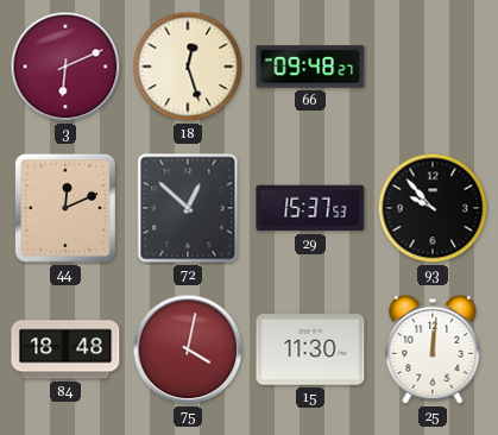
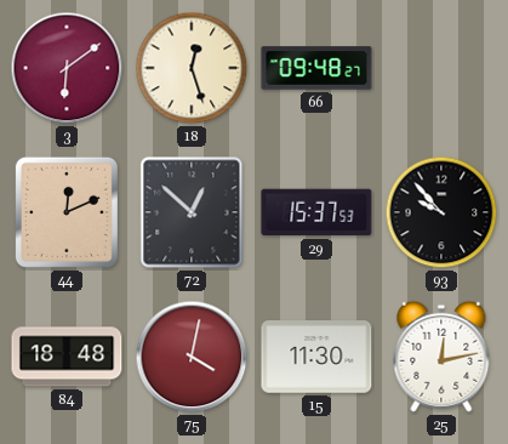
3: 6:11 -> 6:09
25: 12:01 -> 12:13
